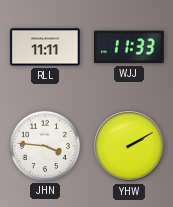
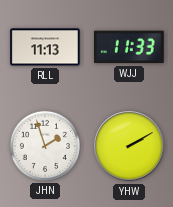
RLL: 11:11 -> 11:13
JHN: 3:46 -> 1:57
